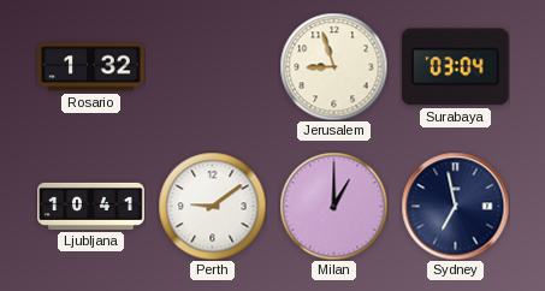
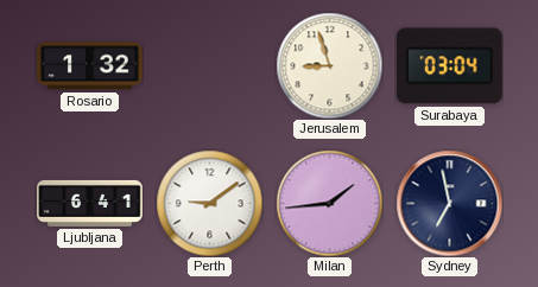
Ljubljana: 10:41 -> 6:41
Milan: 1:00 -> 1:44
